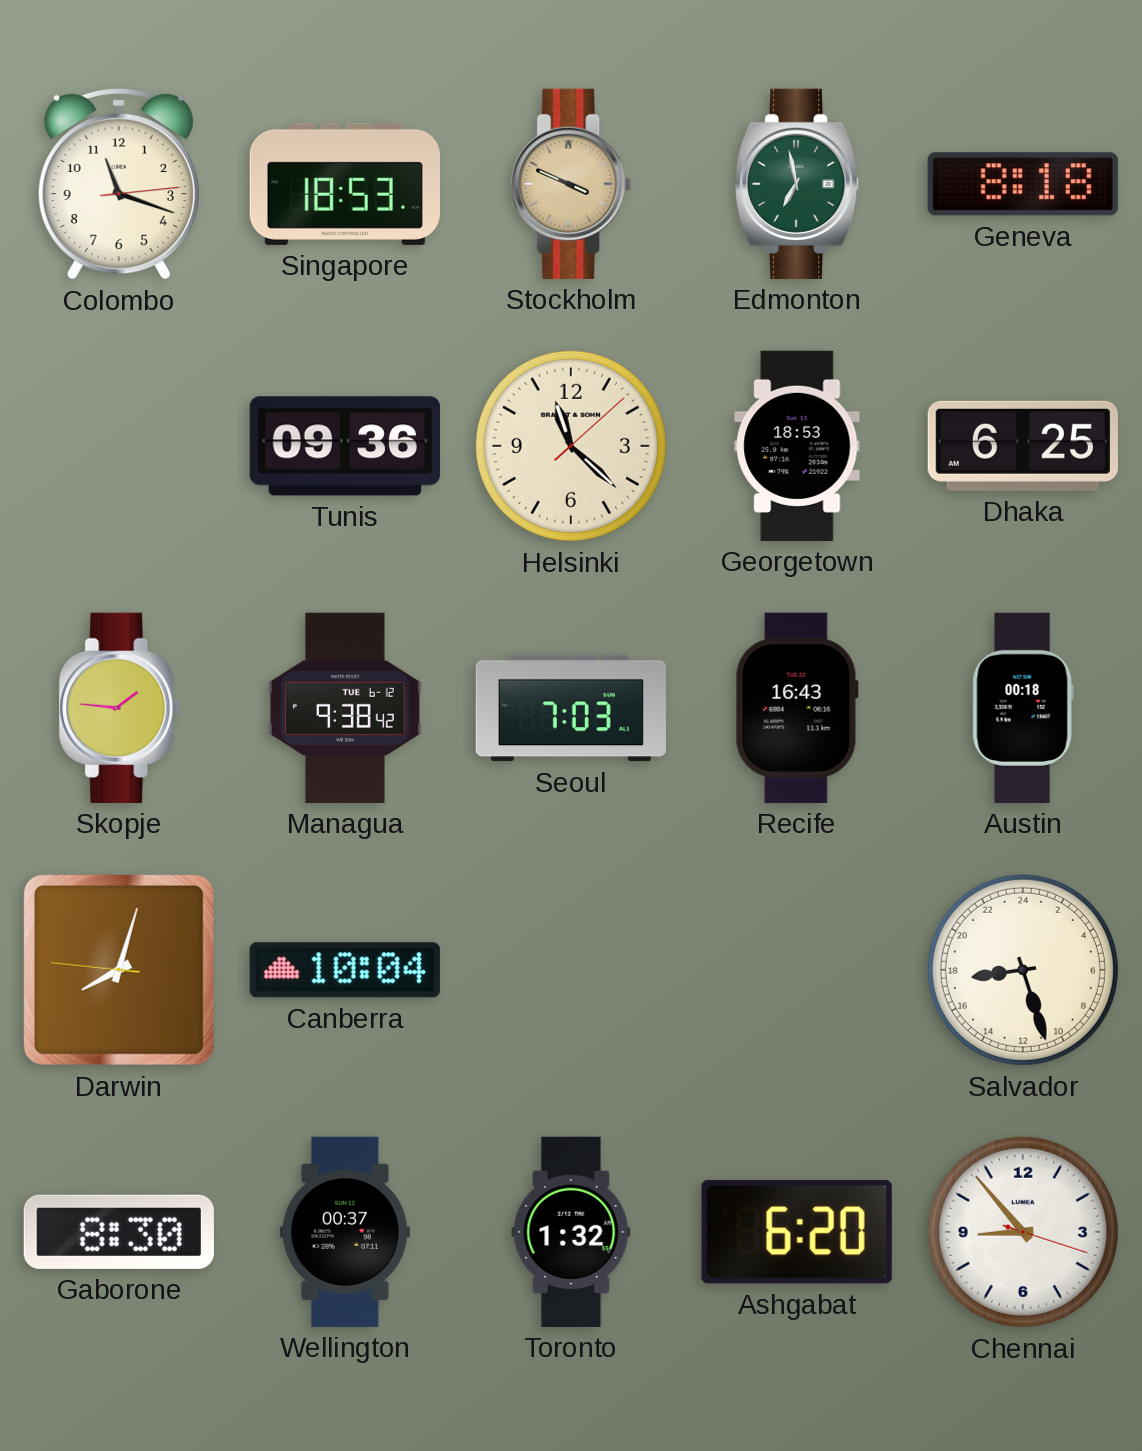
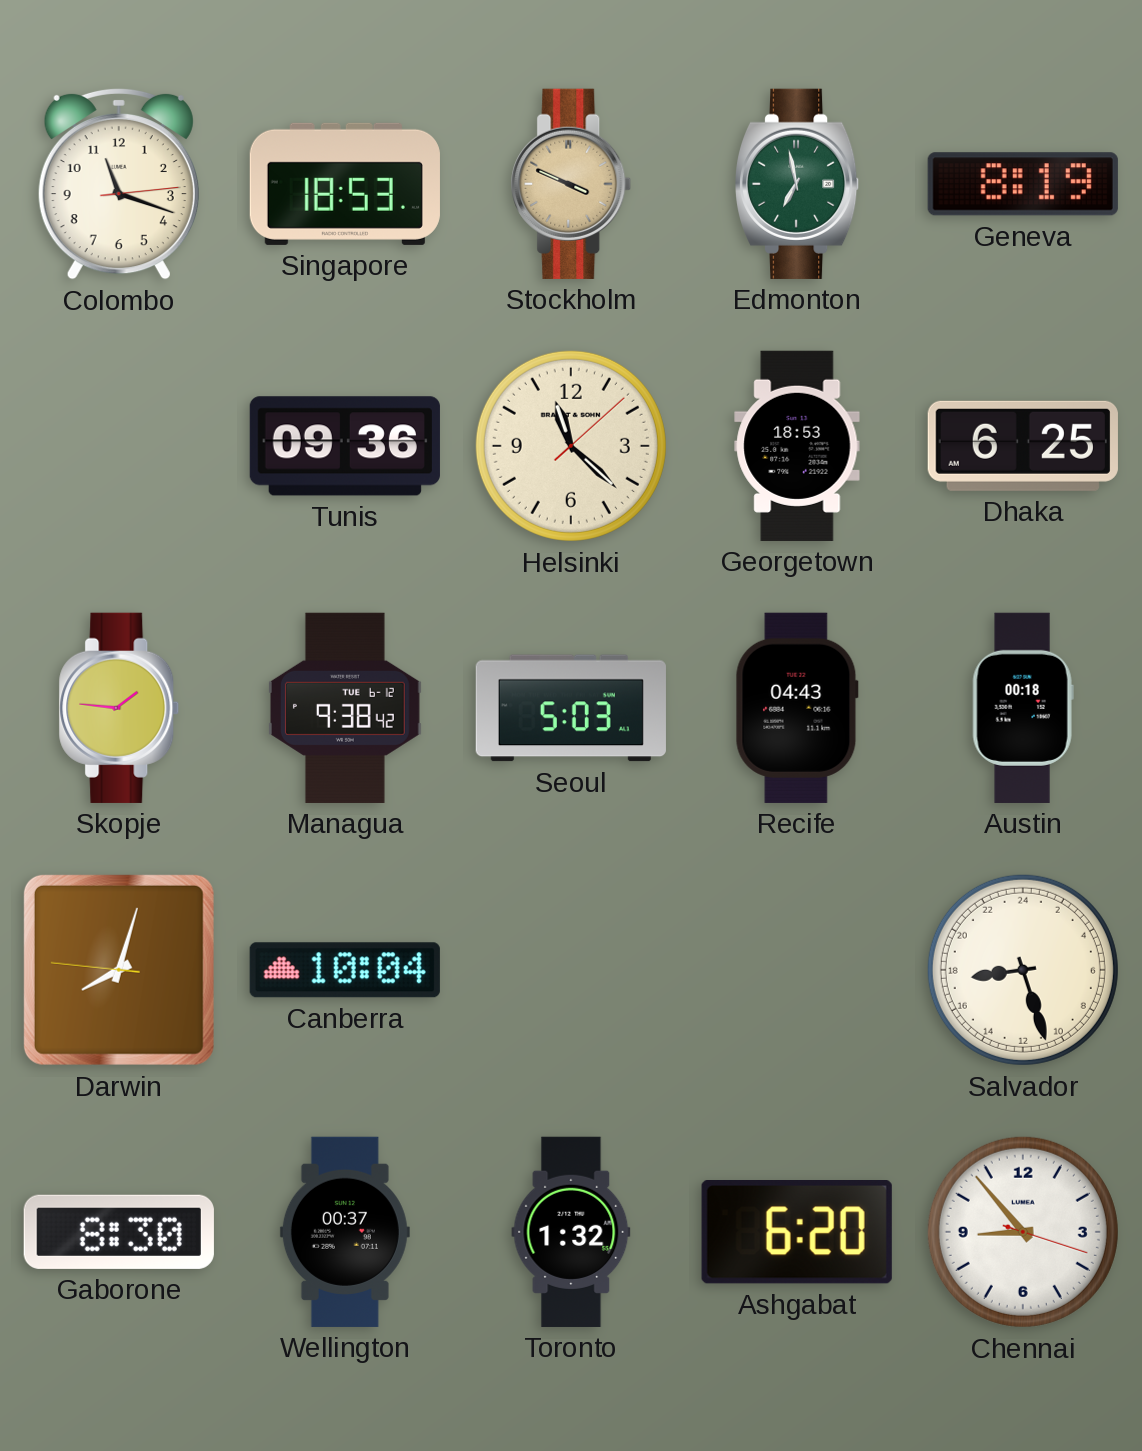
Geneva: 8:18 -> 8:19
Seoul: 7:03 -> 5:03
Recife: 16:43 -> 04:43
